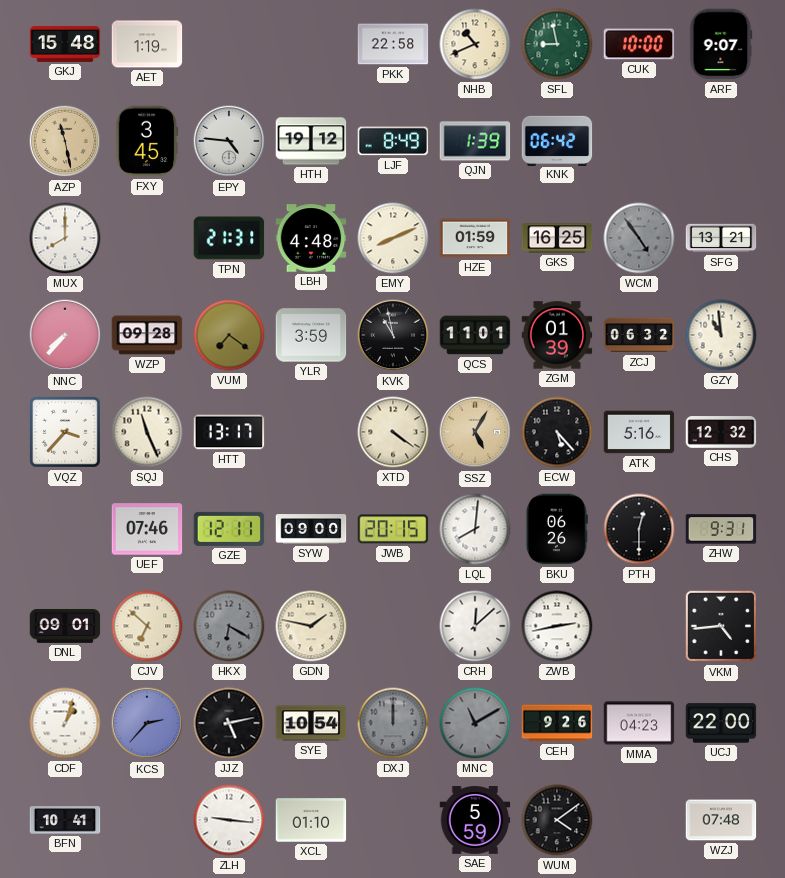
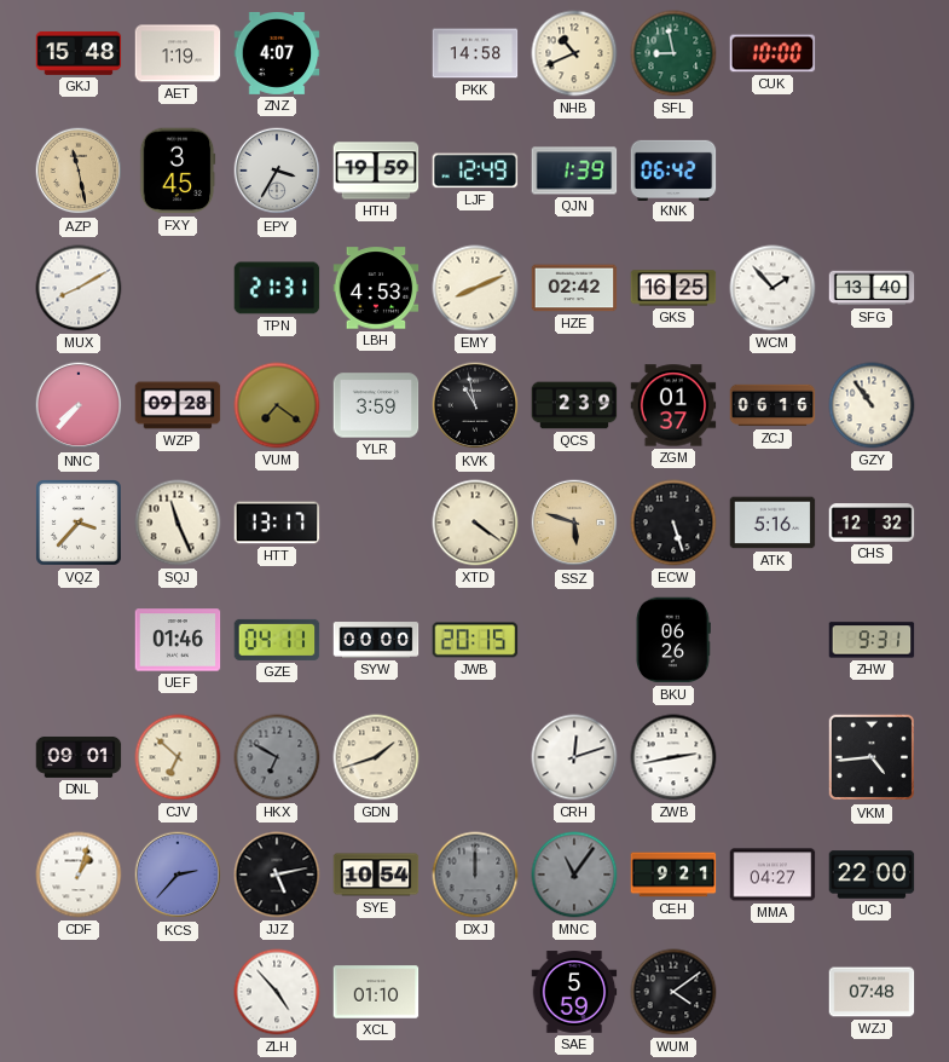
ZNZ: none -> 4:07
PKK: 22:58 -> 14:58
ARF: 9:07 -> none
EPY: 4:46 -> 3:35
HTH: 19:12 -> 19:59
LJF: 8:49 -> 12:49
MUX: 8:00 -> 8:10
LBH: 4:48 -> 4:53
HZE: 01:59 -> 02:42
WCM: 4:54 -> 1:53
WCM dial: grey -> white
SFG: 13:21 -> 13:40
QCS: 11:01 -> 2:39
ZGM: 01:39 -> 01:37
ZCJ: 06:32 -> 06:16
GZY: 10:59 -> 10:54
SSZ: 5:05 -> 5:48
ECW: 5:23 -> 5:27
UEF: 07:46 -> 01:46
GZE: 12:11 -> 04:11
SYW: 09:00 -> 00:00
LQL: 8:01 -> none
PTH: 12:30 -> none
HKX: 6:20 -> 6:50
GDN: 1:47 -> 1:42
CRH: 12:08 -> 12:12
MNC: 11:10 -> 11:06
CEH: 9:26 -> 9:21
MMA: 04:23 -> 04:27
BFN: 10:41 -> none
ZLH: 9:16 -> 4:53
